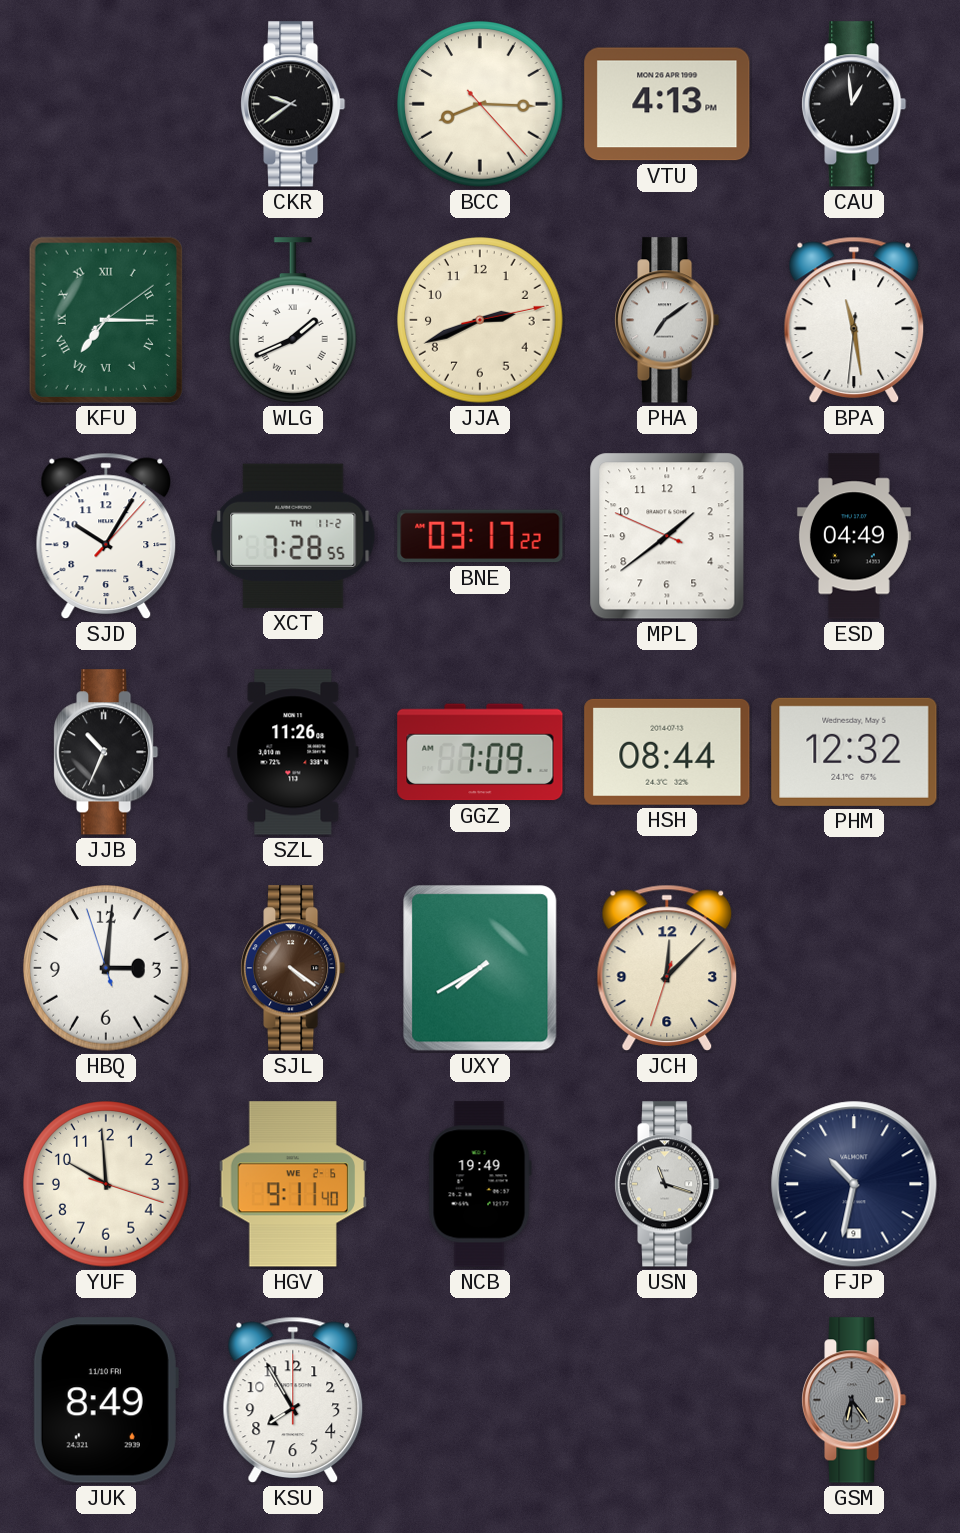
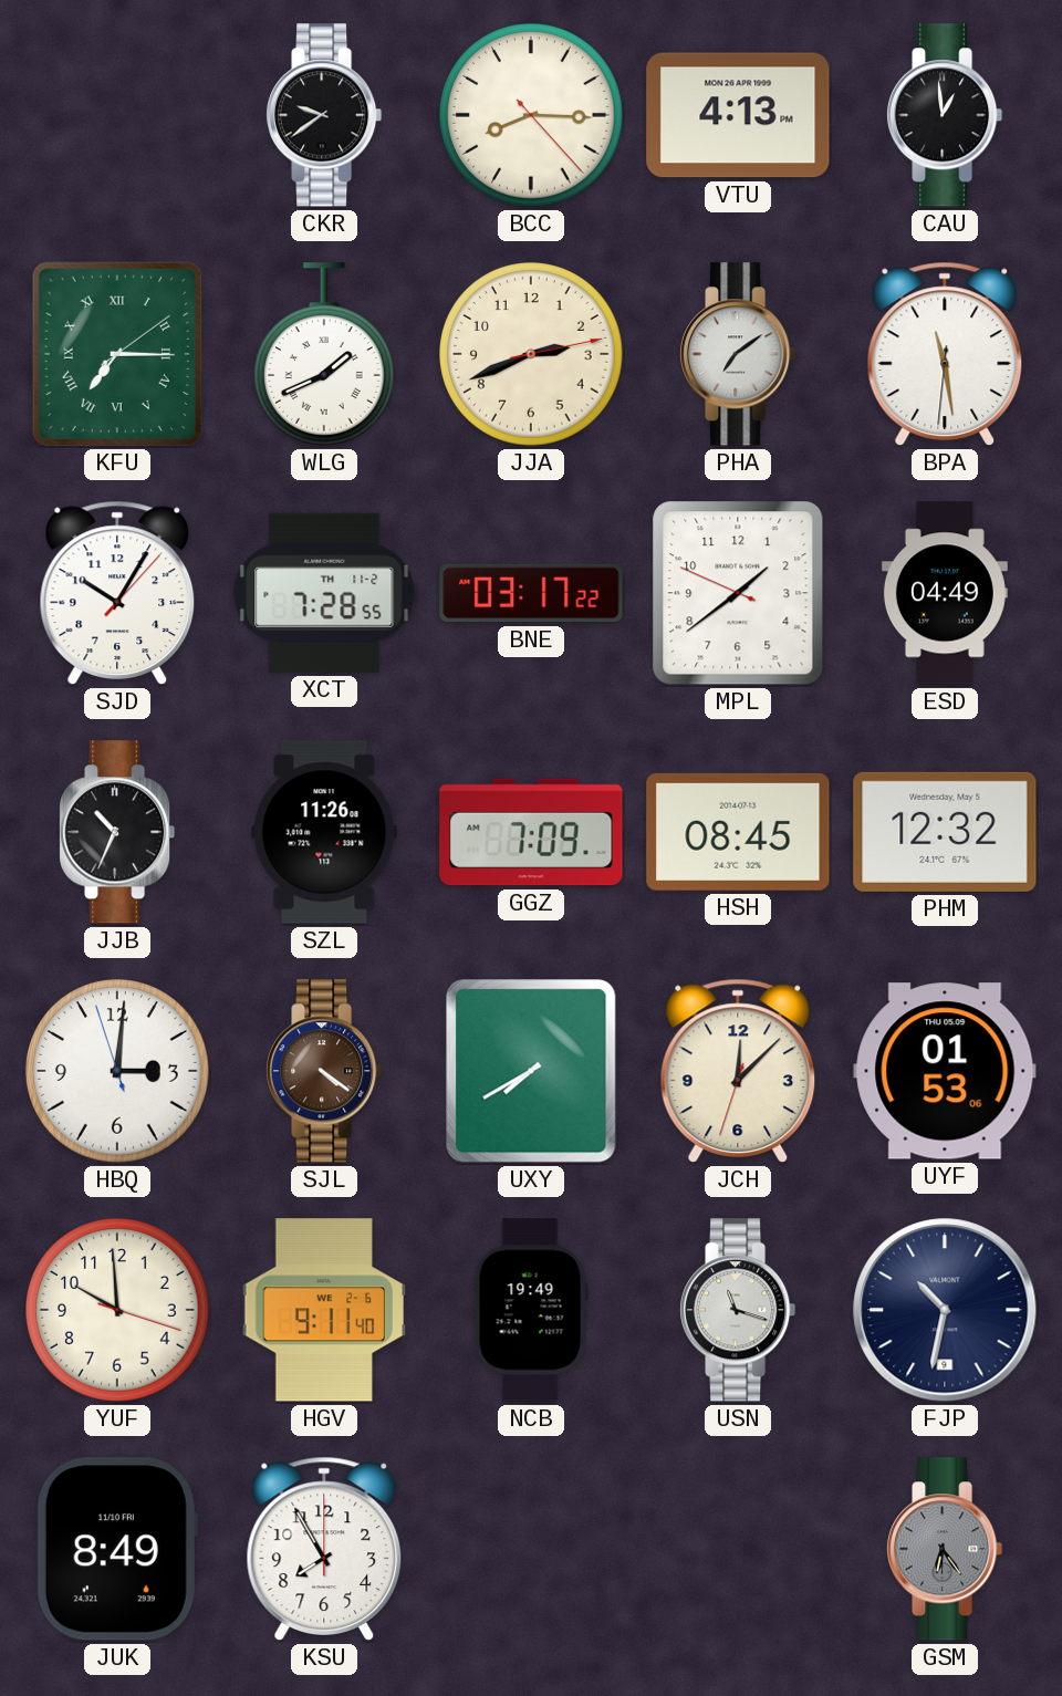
HSH: 08:44 -> 08:45
UYF: none -> 01:53
